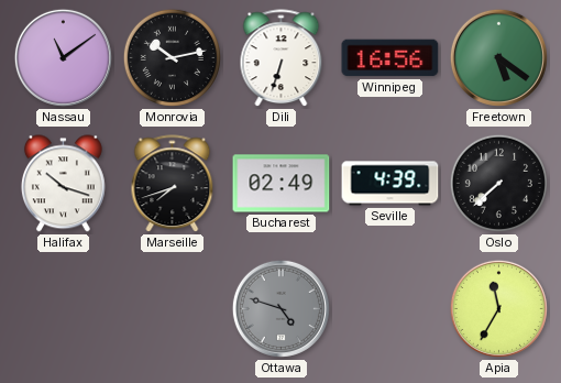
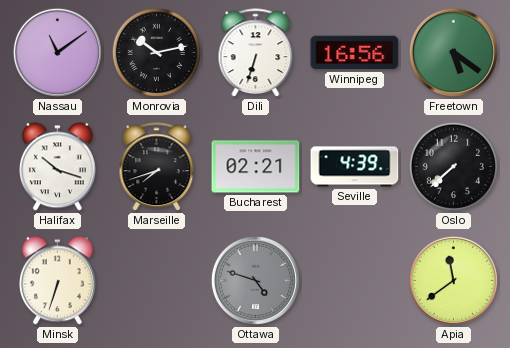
Bucharest: 02:49 -> 02:21
Minsk: none -> 6:33
Apia: 11:35 -> 11:39
